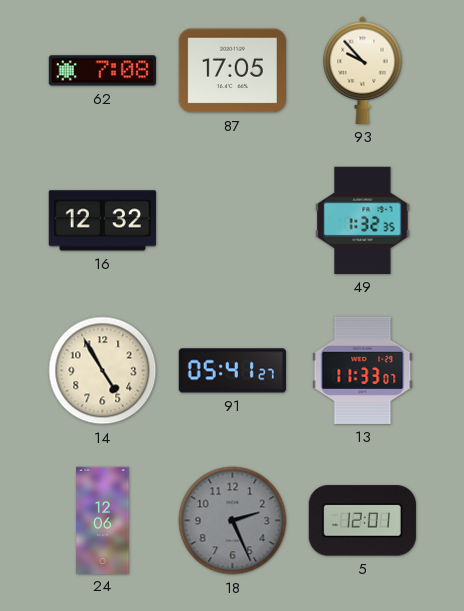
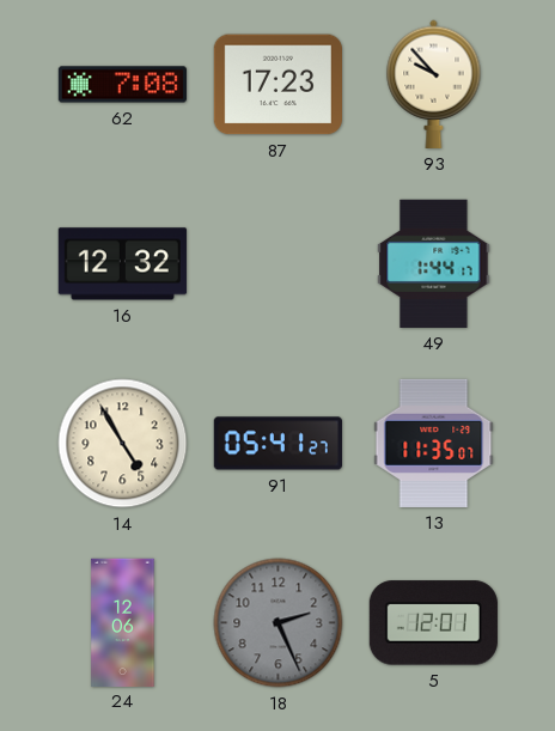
87: 17:05 -> 17:23
49: 1:32 -> 1:44
13: 11:33 -> 11:35
